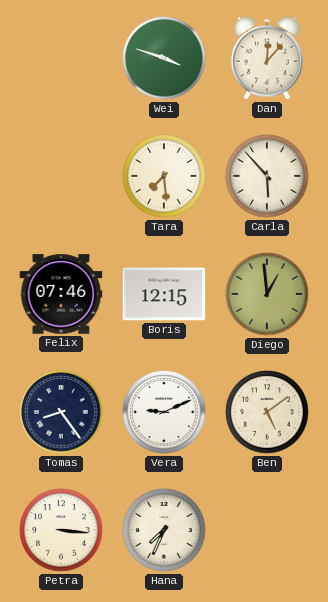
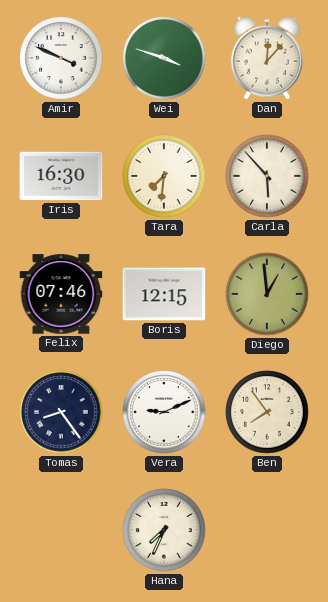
Amir: none -> 3:49
Iris: none -> 16:30
Tara: 7:29 -> 7:31
Ben: 5:09 -> 7:54
Petra: 3:16 -> none
